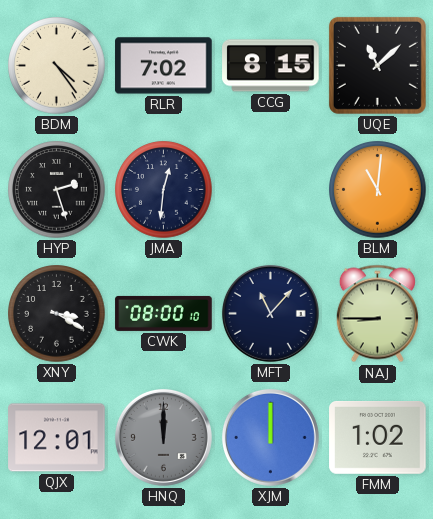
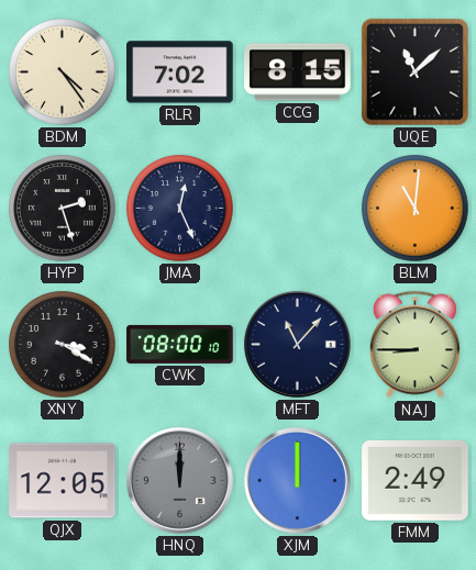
JMA: 12:31 -> 12:26
QJX: 12:01 -> 12:05
FMM: 1:02 -> 2:49
